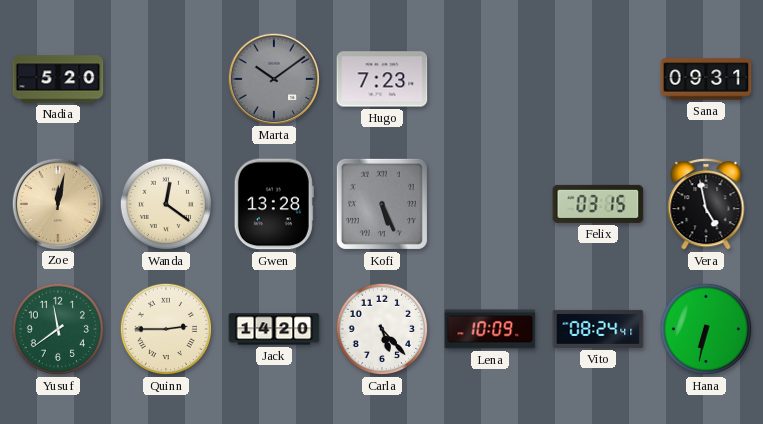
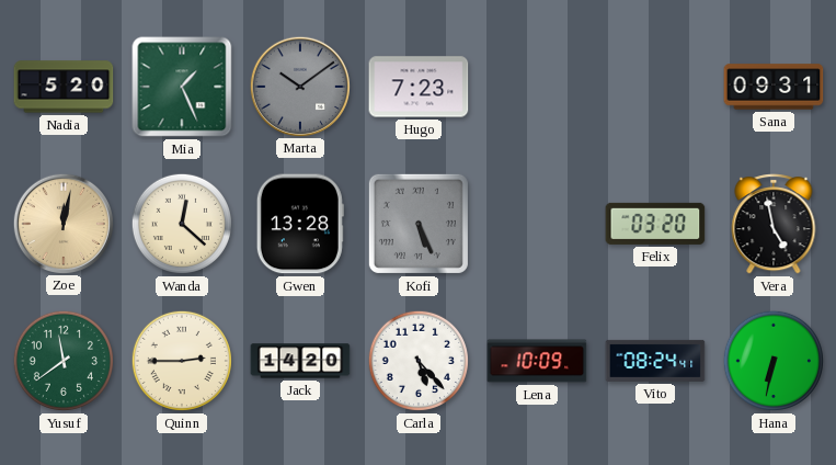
Mia: none -> 1:26
Wanda: 12:21 -> 12:22
Felix: 03:15 -> 03:20
